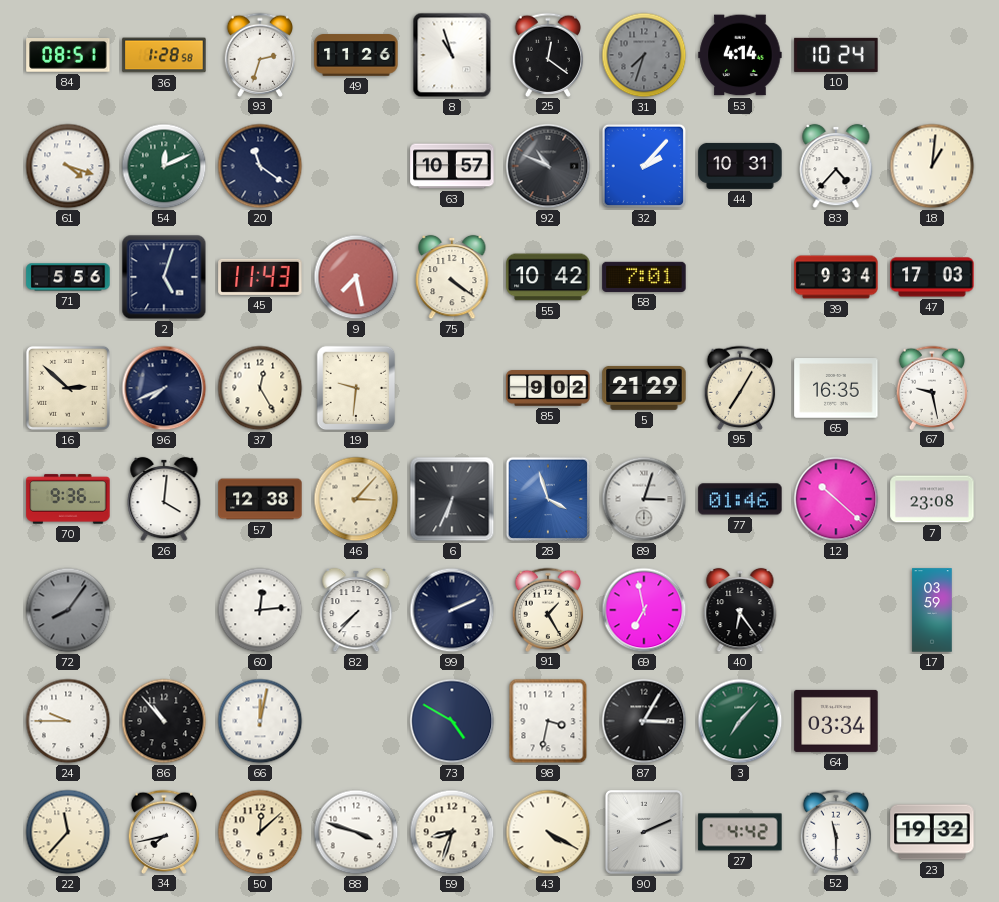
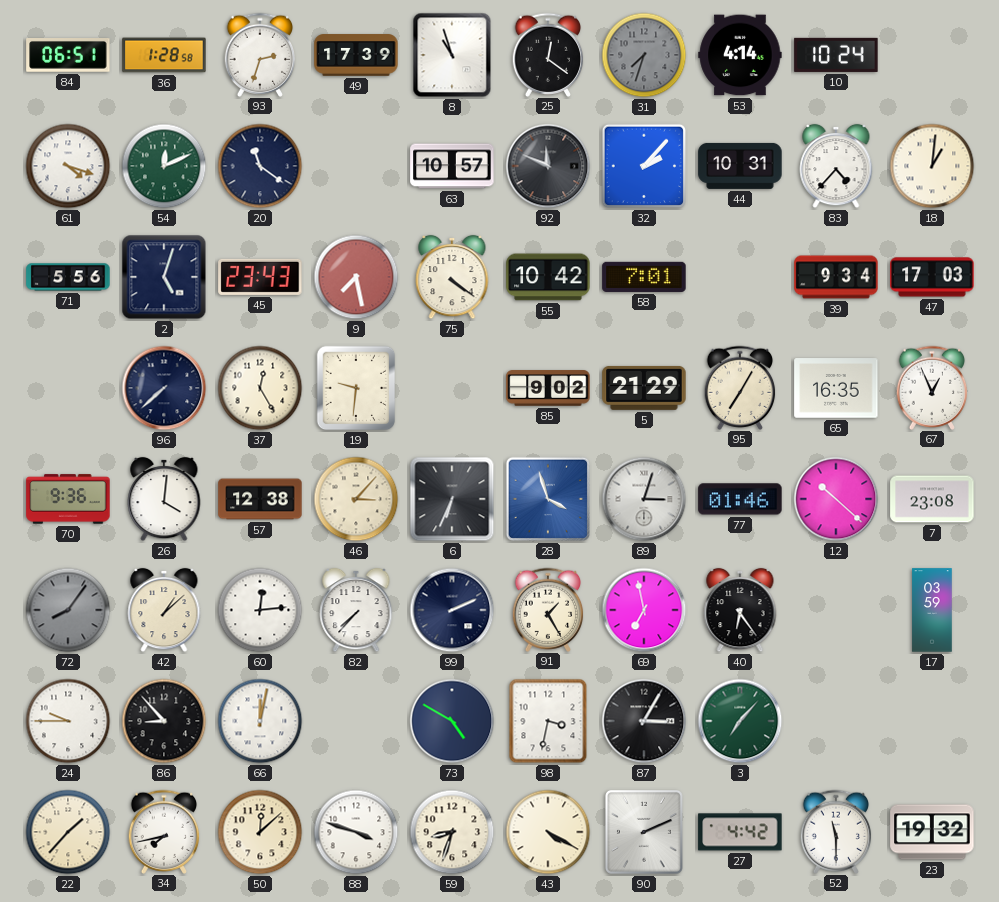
84: 08:51 -> 06:51
49: 11:26 -> 17:39
92: 10:49 -> 11:49
45: 11:43 -> 23:43
16: 2:52 -> none
96: 7:41 -> 7:38
67: 9:28 -> 12:56
42: none -> 1:08
86: 10:53 -> 8:53
64: 03:34 -> none
22: 11:37 -> 1:37
